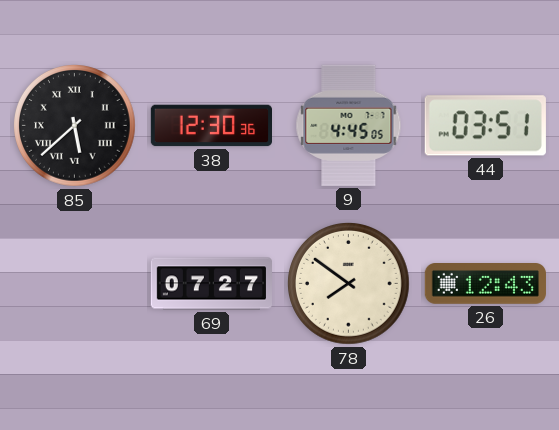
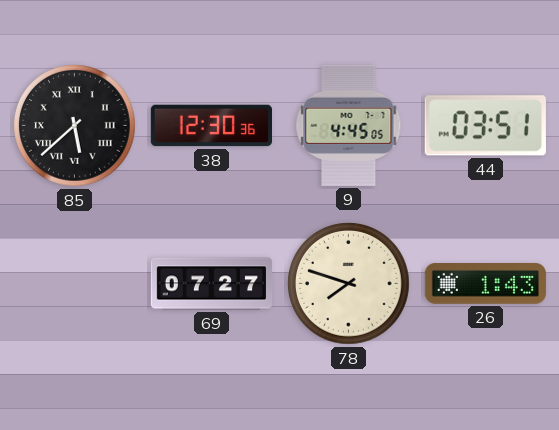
78: 7:51 -> 7:48
26: 12:43 -> 1:43
